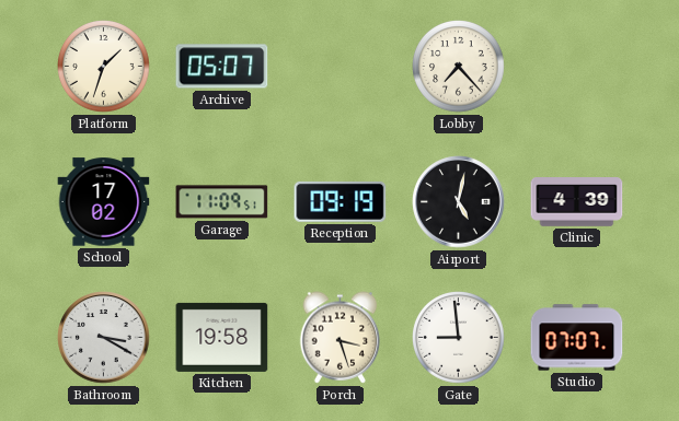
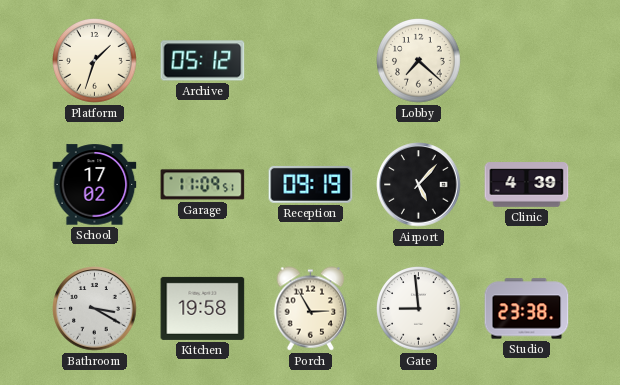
Archive: 05:07 -> 05:12
Lobby: 7:23 -> 7:22
Airport: 5:02 -> 5:07
Porch: 3:27 -> 2:55
Studio: 07:07 -> 23:38
